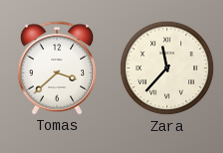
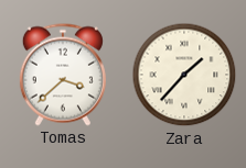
Zara: 11:37 -> 1:37
